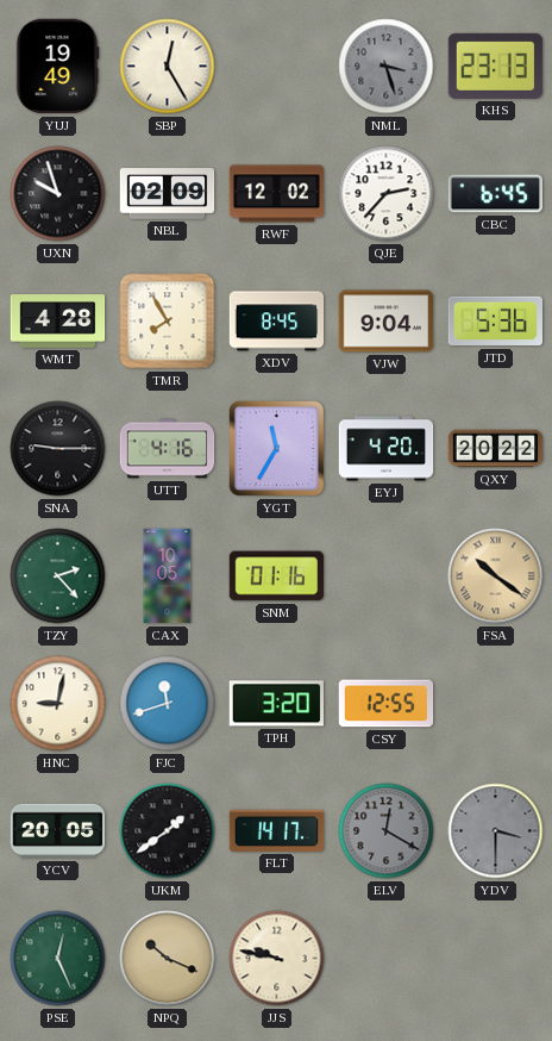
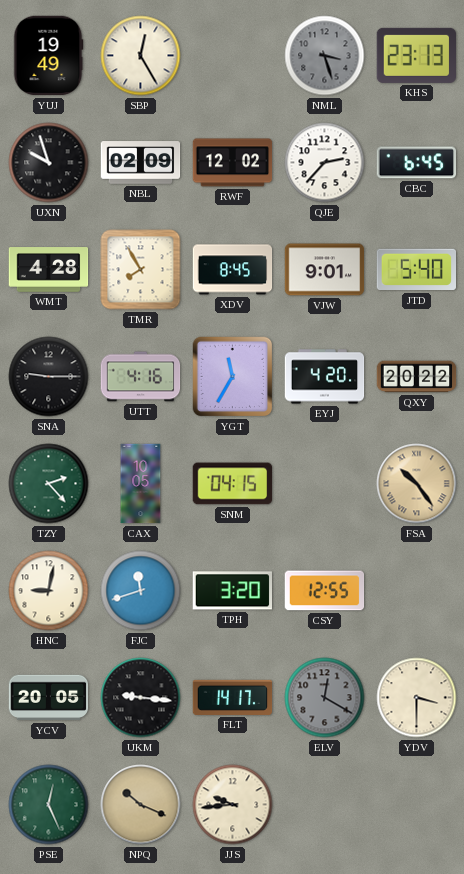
VJW: 9:04 -> 9:01
JTD: 5:36 -> 5:40
SNM: 01:16 -> 04:15
FSA: 10:21 -> 10:24
UKM: 1:39 -> 9:16
YDV dial: grey -> cream
JJS: 9:47 -> 9:44
